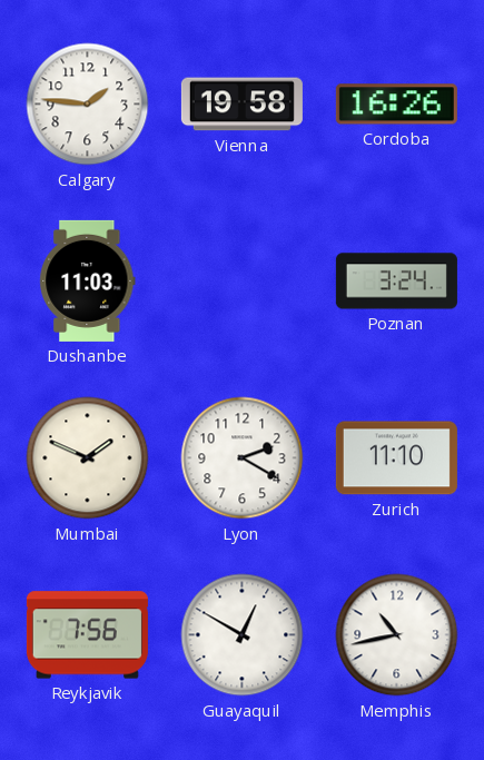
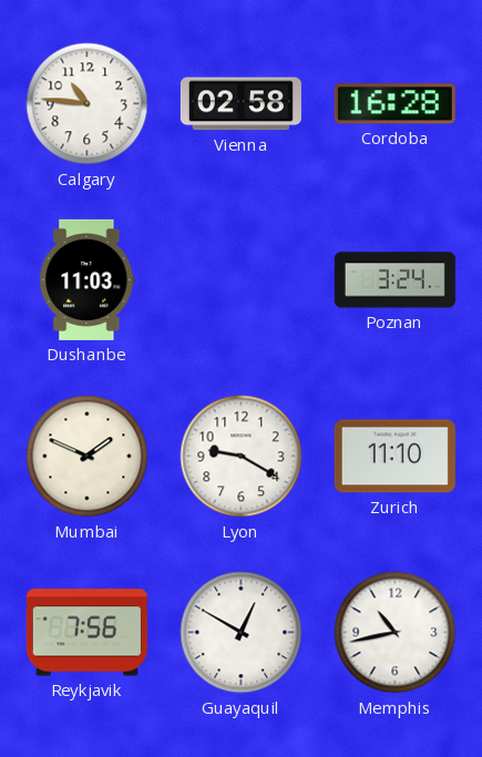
Calgary: 1:46 -> 10:46
Vienna: 19:58 -> 02:58
Cordoba: 16:26 -> 16:28
Lyon: 2:20 -> 9:20
